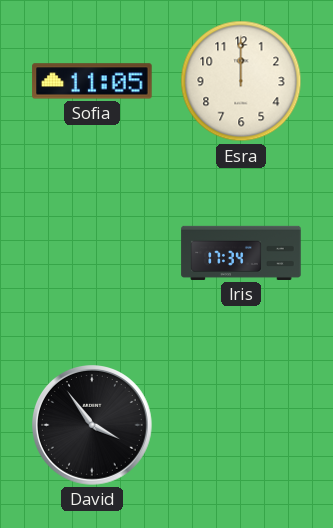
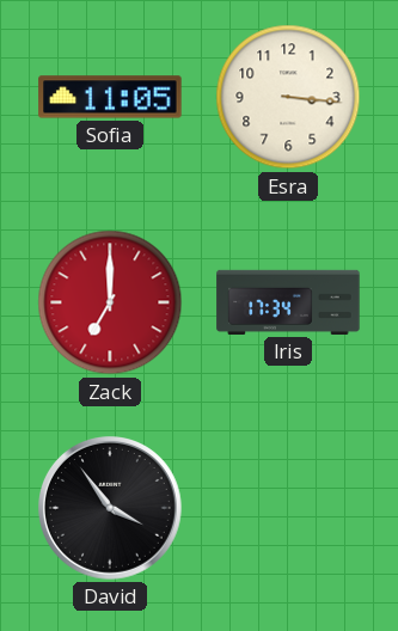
Esra: 12:00 -> 3:16
Zack: none -> 7:00
